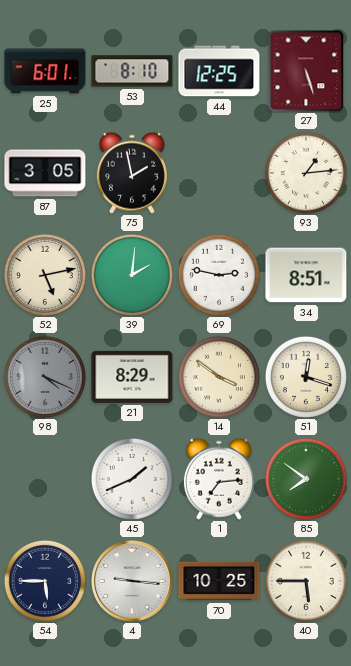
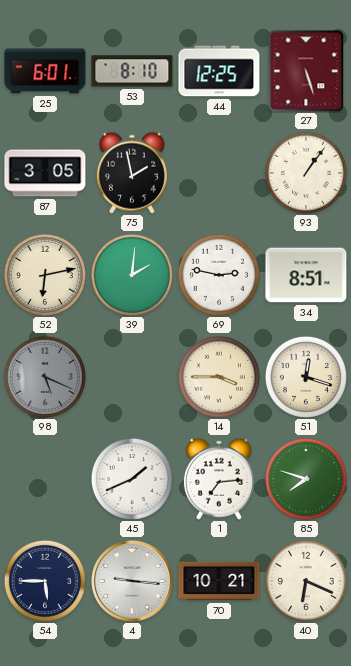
93: 1:14 -> 1:06
52: 5:13 -> 6:13
98: 4:19 -> 5:19
21: 8:29 -> none
14: 3:51 -> 3:45
85: 7:51 -> 7:48
70: 10:25 -> 10:21
40: 5:45 -> 6:19
